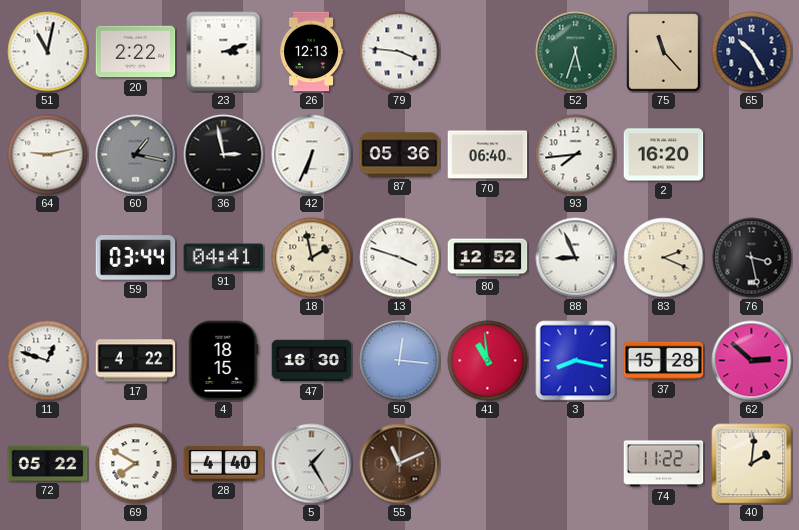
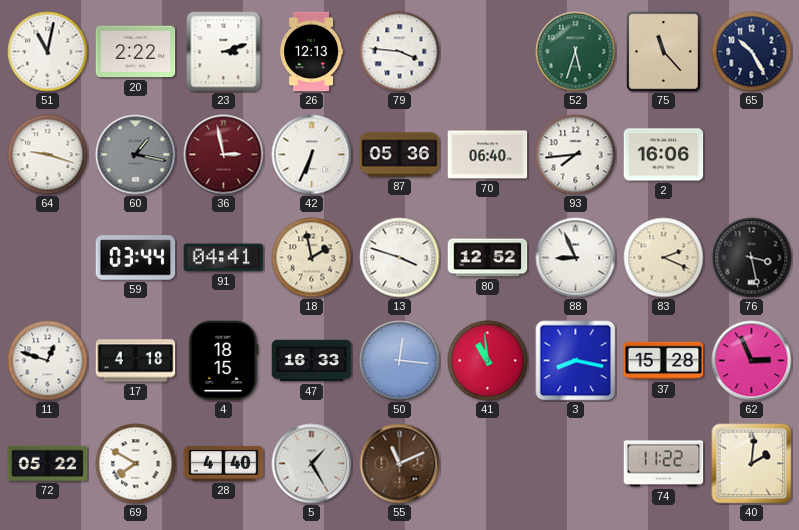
64: 9:13 -> 9:18
36 dial: black -> burgundy
2: 16:20 -> 16:06
17: 4:22 -> 4:18
47: 16:30 -> 16:33
62: 2:52 -> 2:56
